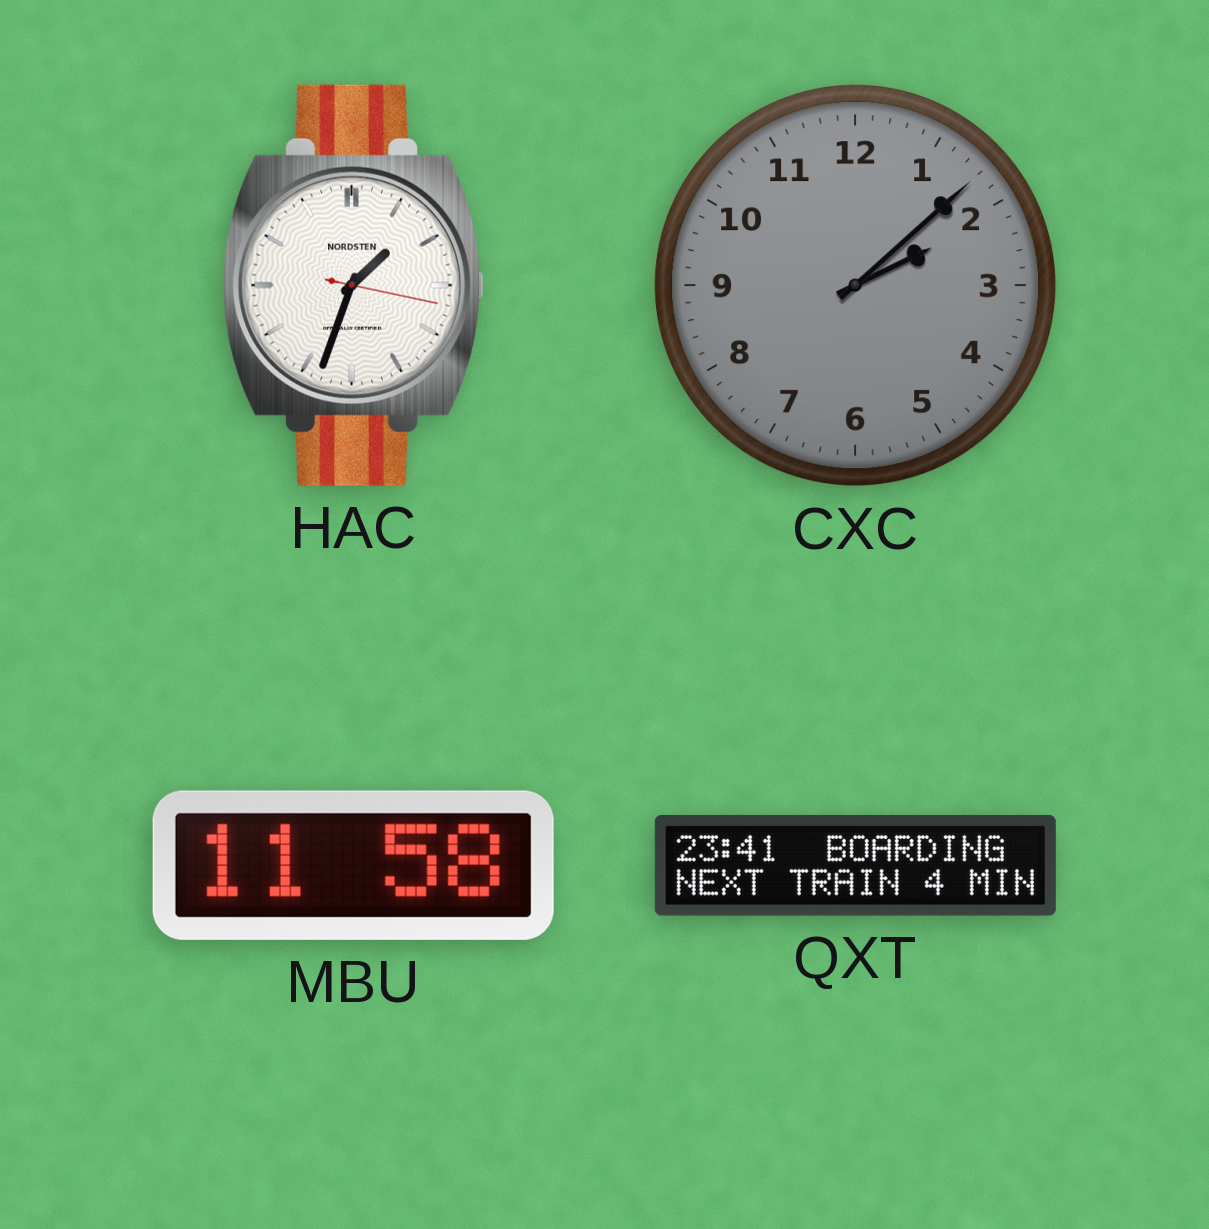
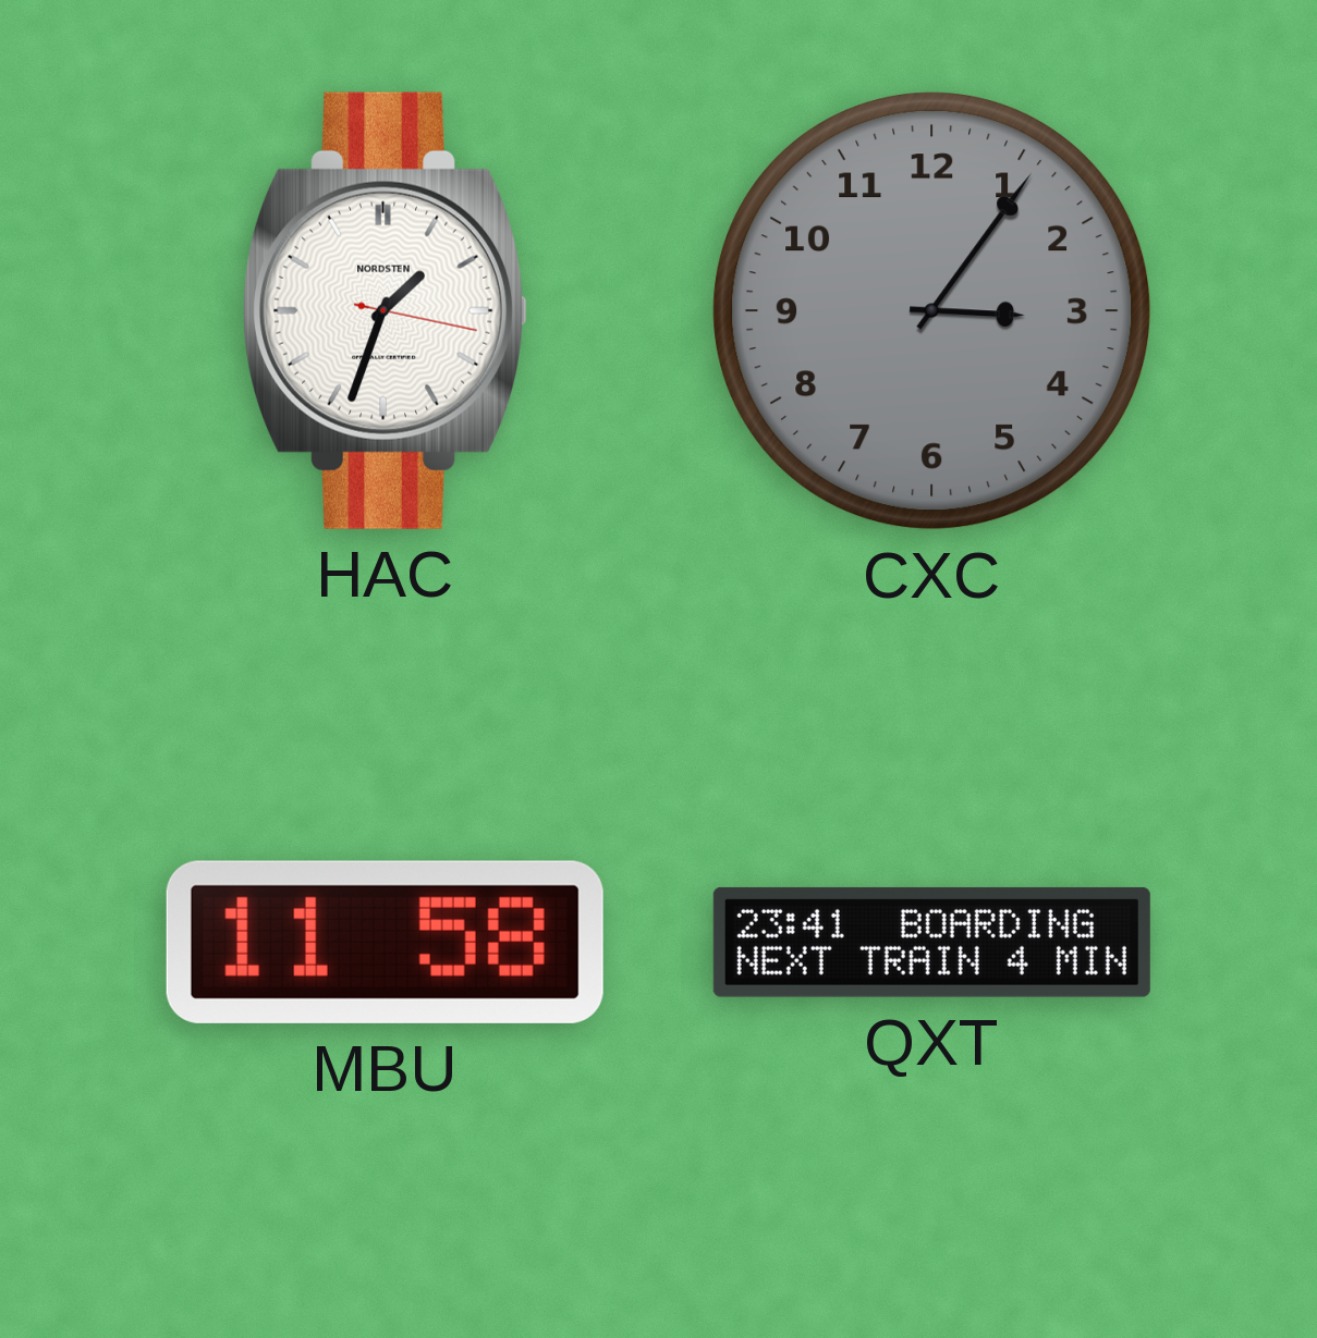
CXC: 2:08 -> 3:06
